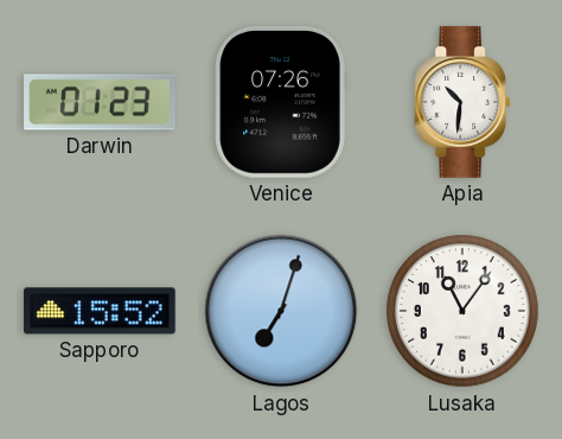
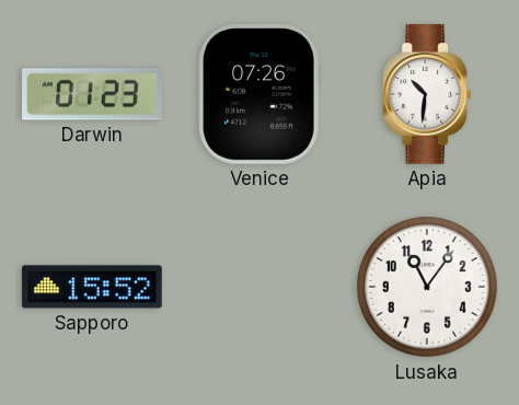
Lagos: 7:03 -> none
